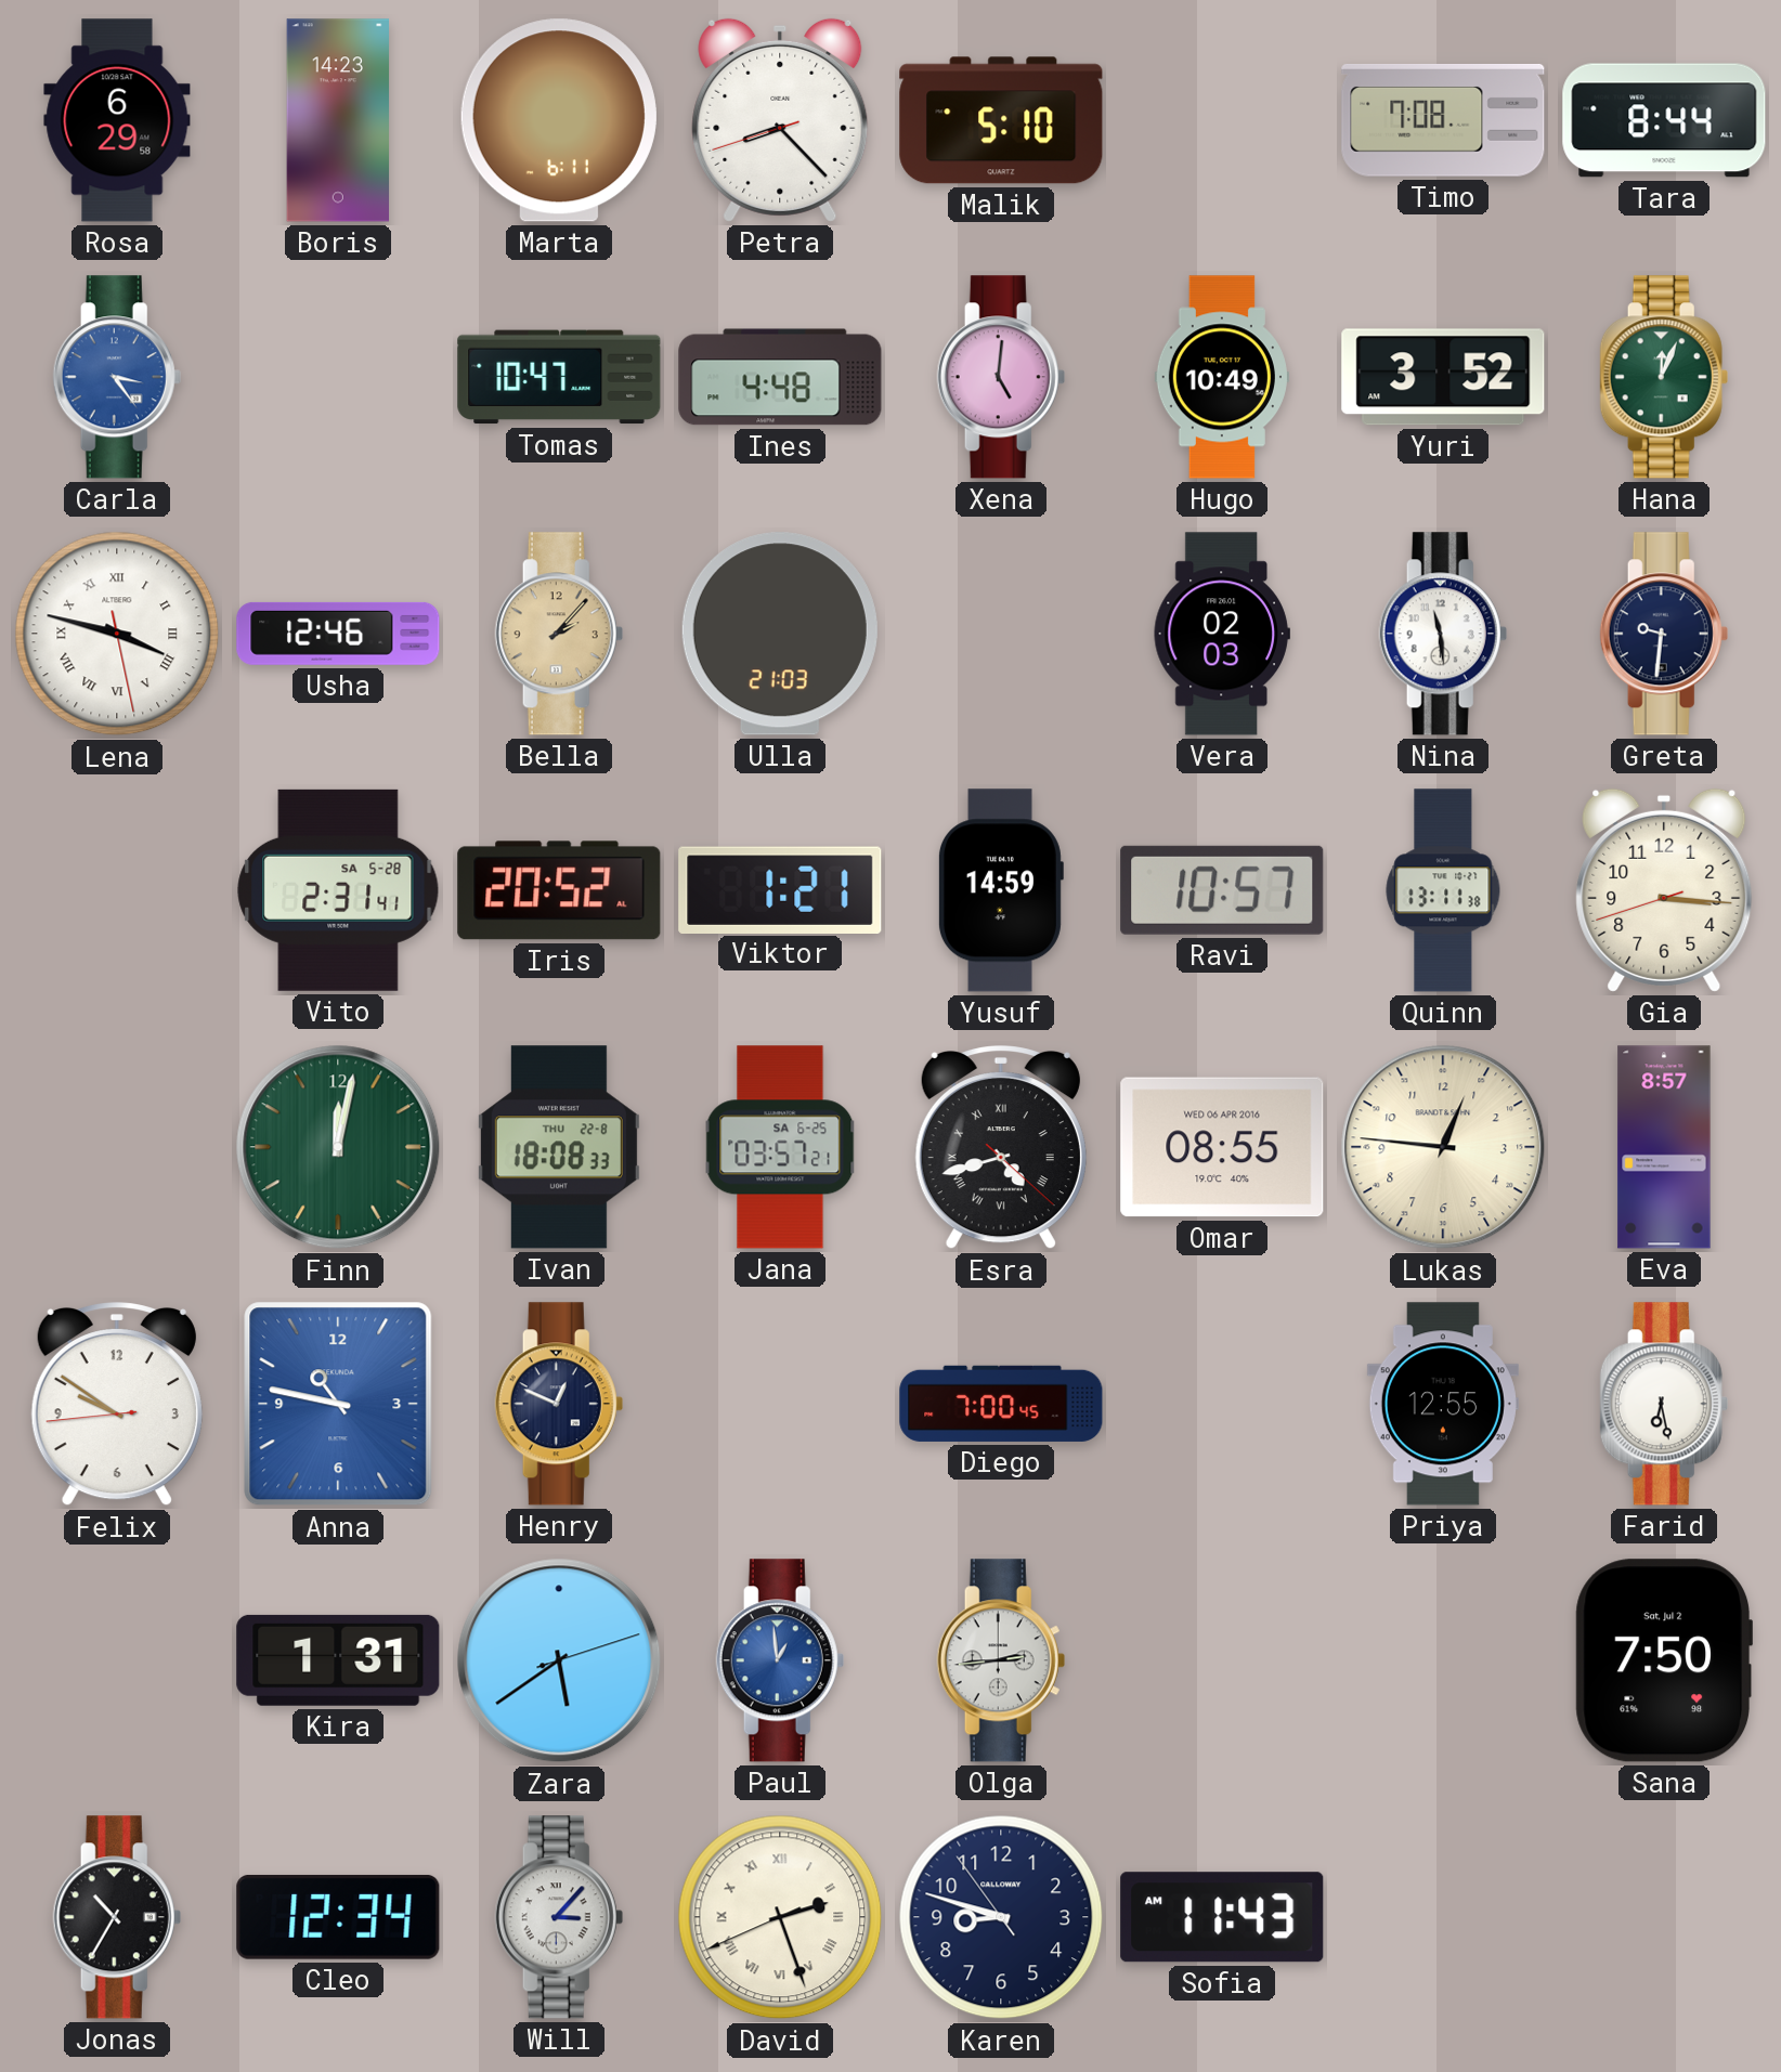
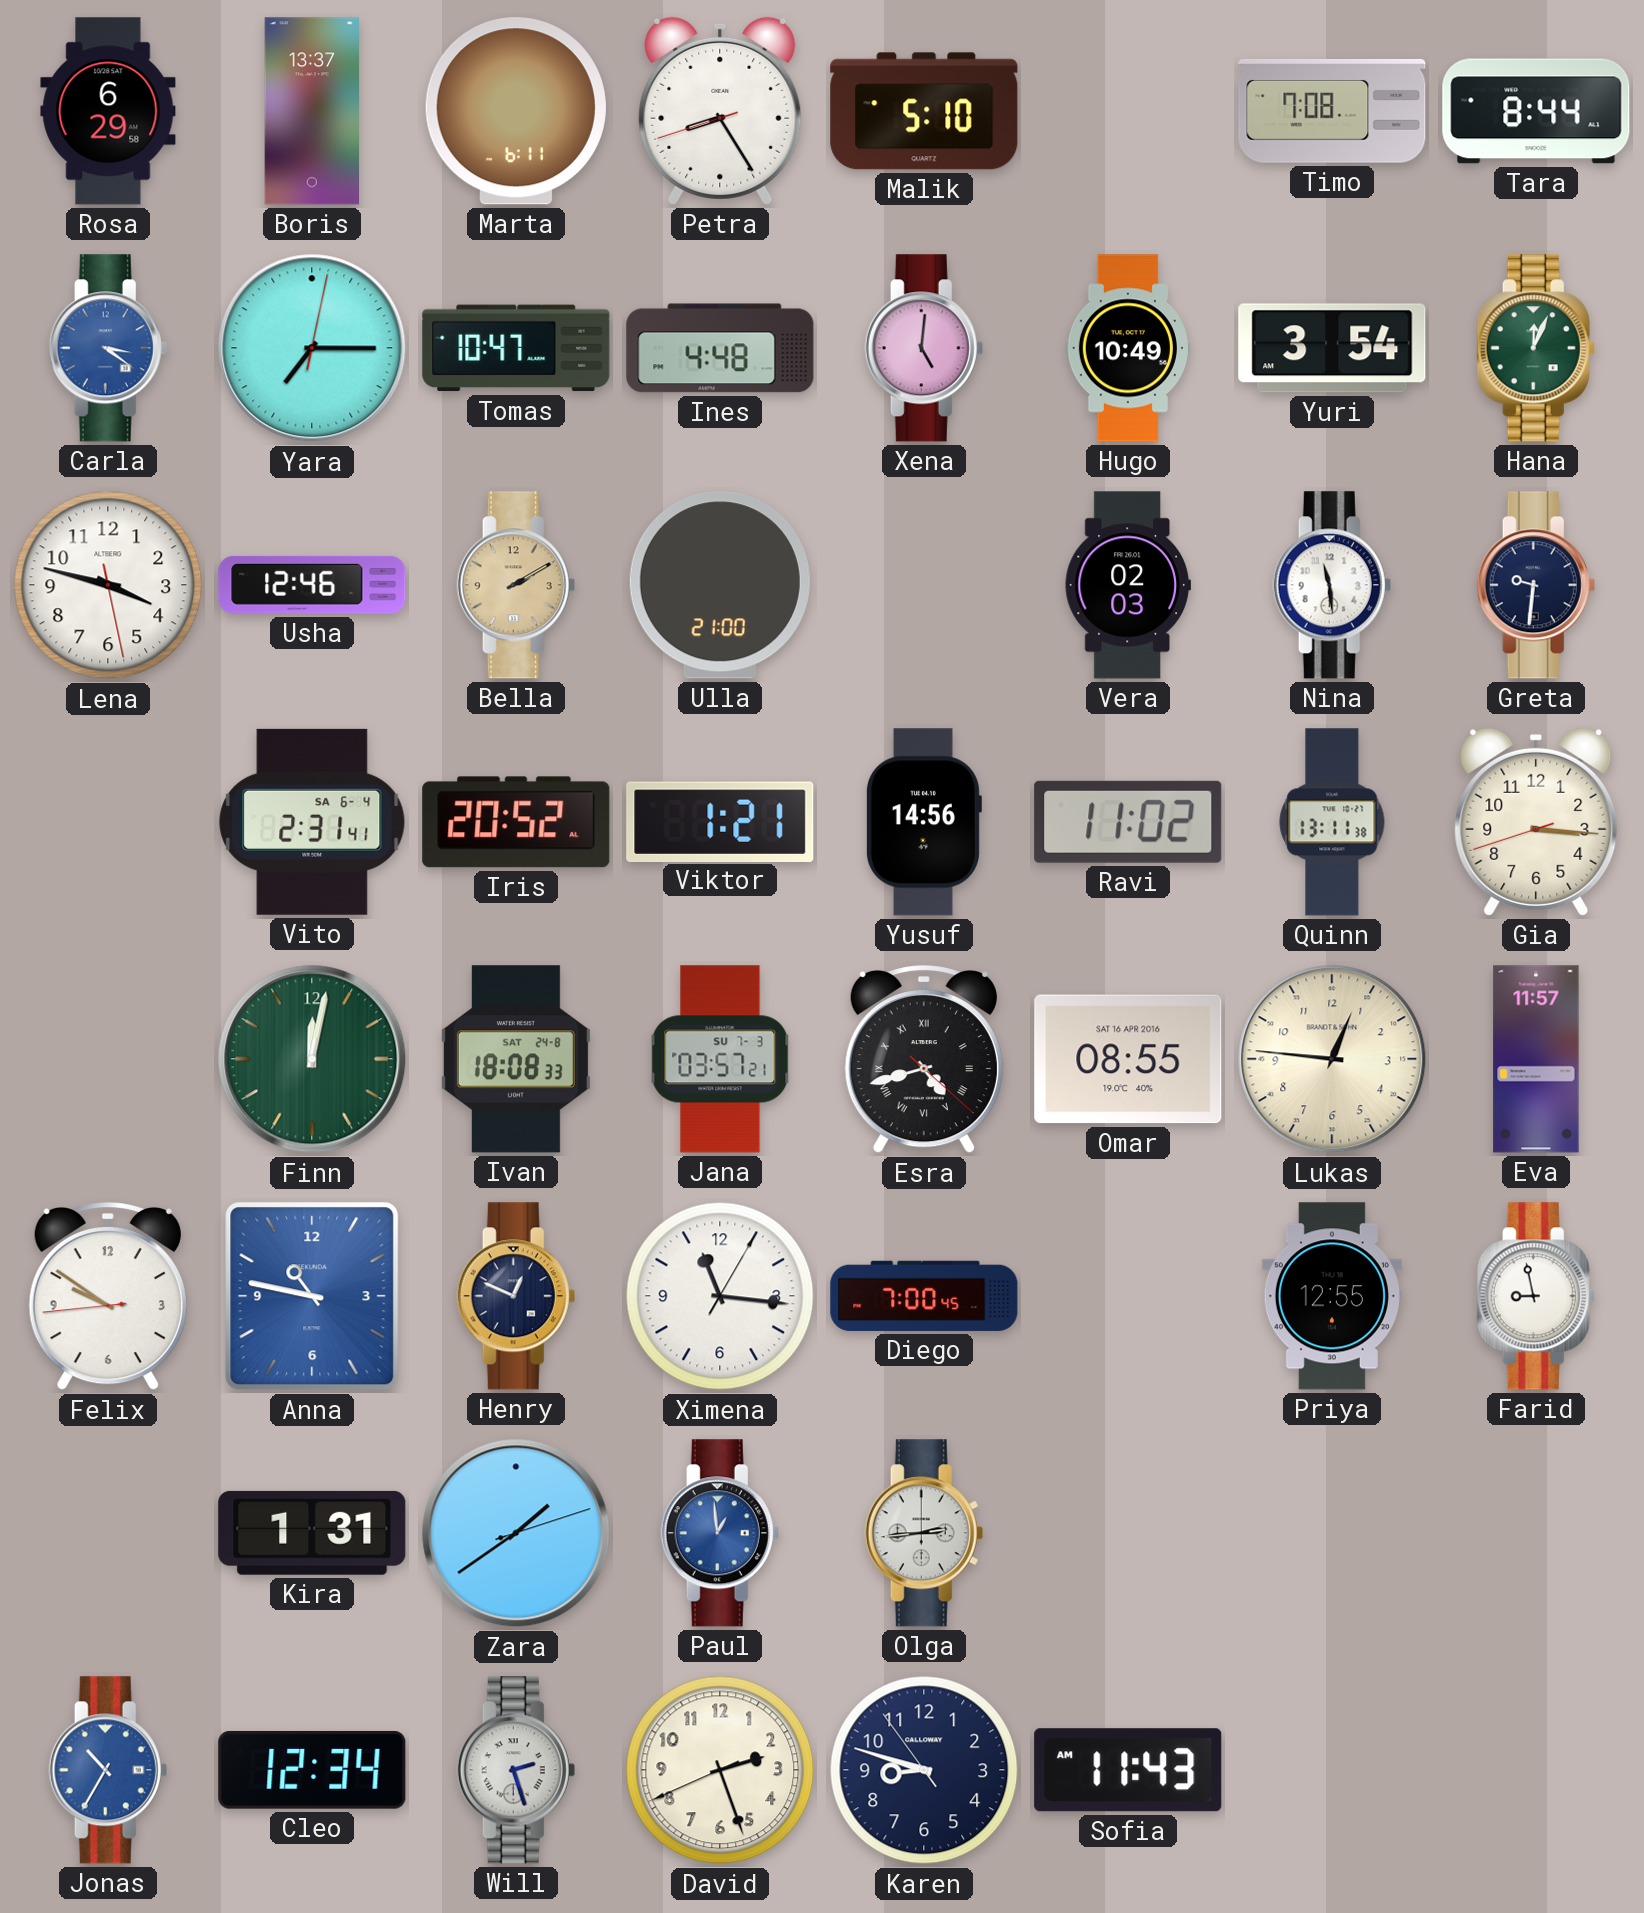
Boris: 14:23 -> 13:37
Petra: 8:22 -> 8:24
Carla: 3:24 -> 3:21
Yara: none -> 7:15
Yuri: 3:52 -> 3:54
Lena numerals: Roman -> Arabic
Bella: 2:07 -> 2:10
Ulla: 21:03 -> 21:00
Vito date: SA 5-28 -> SA 6-4
Yusuf: 14:59 -> 14:56
Ravi: 10:57 -> 11:02
Ivan date: THU 22-8 -> SAT 24-8
Jana date: SA 6-25 -> SU 7-3
Omar date: WED 06 APR 2016 -> SAT 16 APR 2016
Eva: 8:57 -> 11:57
Ximena: none -> 11:16
Farid: 6:28 -> 8:58
Zara: 5:39 -> 1:39
Sana: 7:50 -> none
Jonas dial: black -> blue
Will: 3:07 -> 2:27
David numerals: Roman -> Arabic
